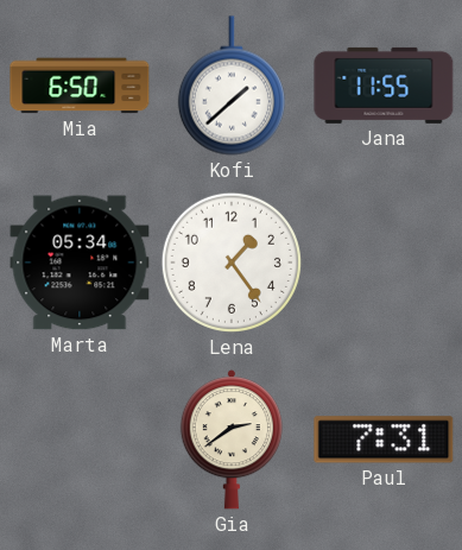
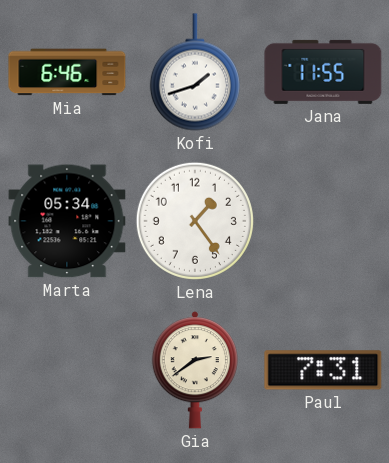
Mia: 6:50 -> 6:46
Kofi: 1:38 -> 1:42
